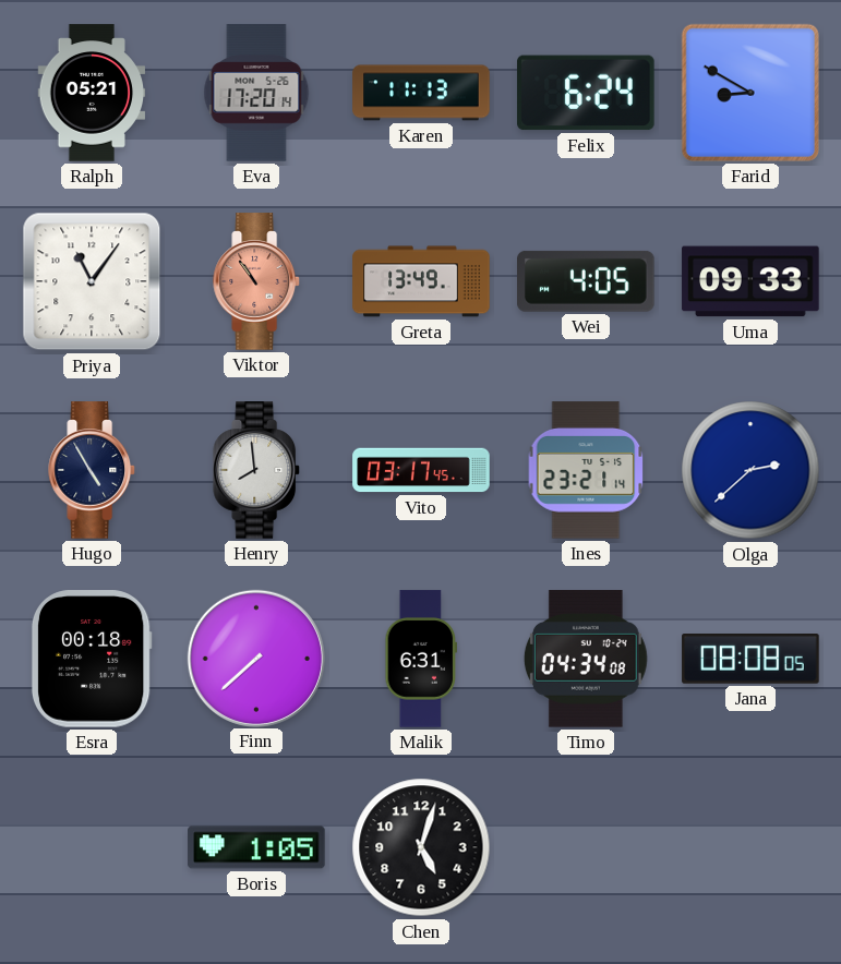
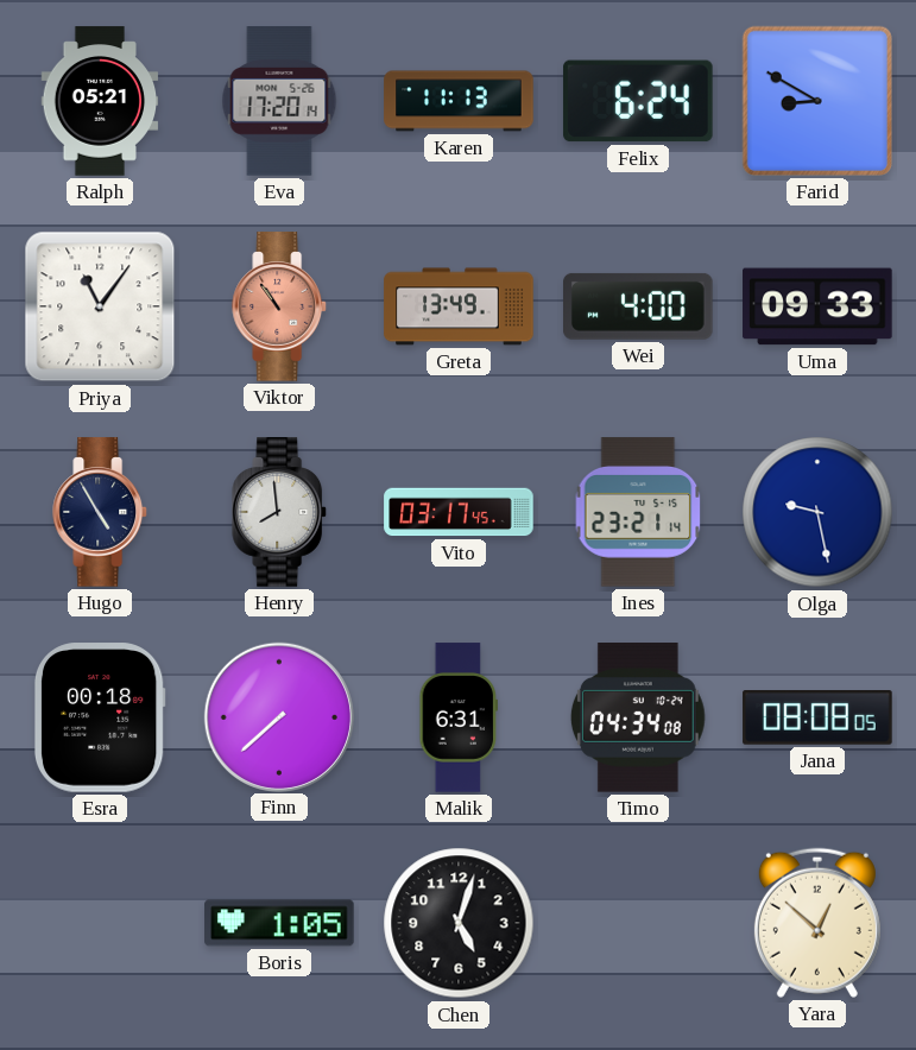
Wei: 4:05 -> 4:00
Olga: 2:38 -> 9:28
Yara: none -> 12:52
